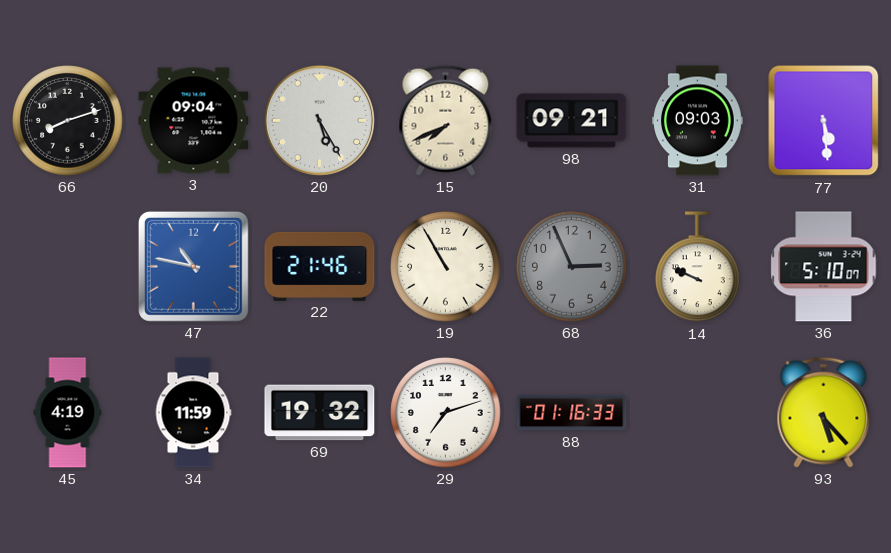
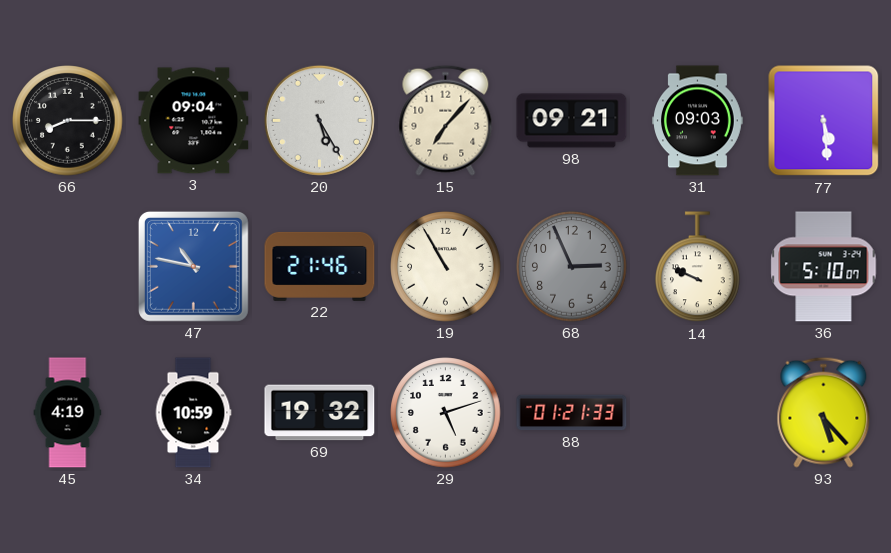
66: 8:12 -> 8:15
15: 7:41 -> 7:07
34: 11:59 -> 10:59
29: 7:12 -> 5:12
88: 01:16 -> 01:21
